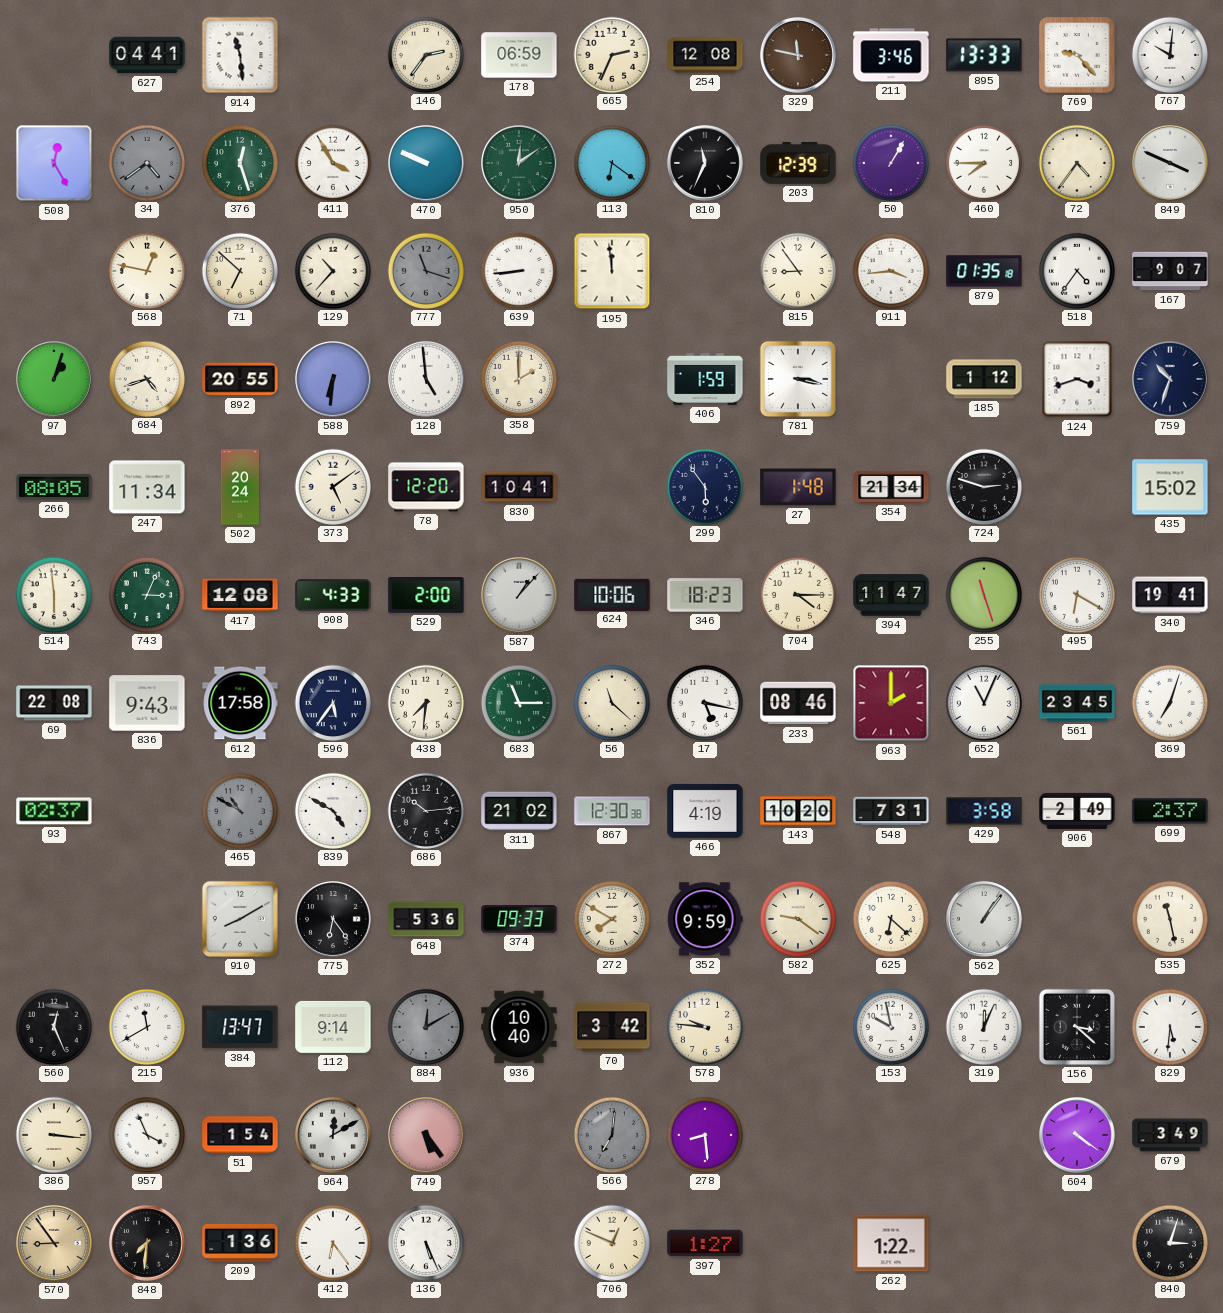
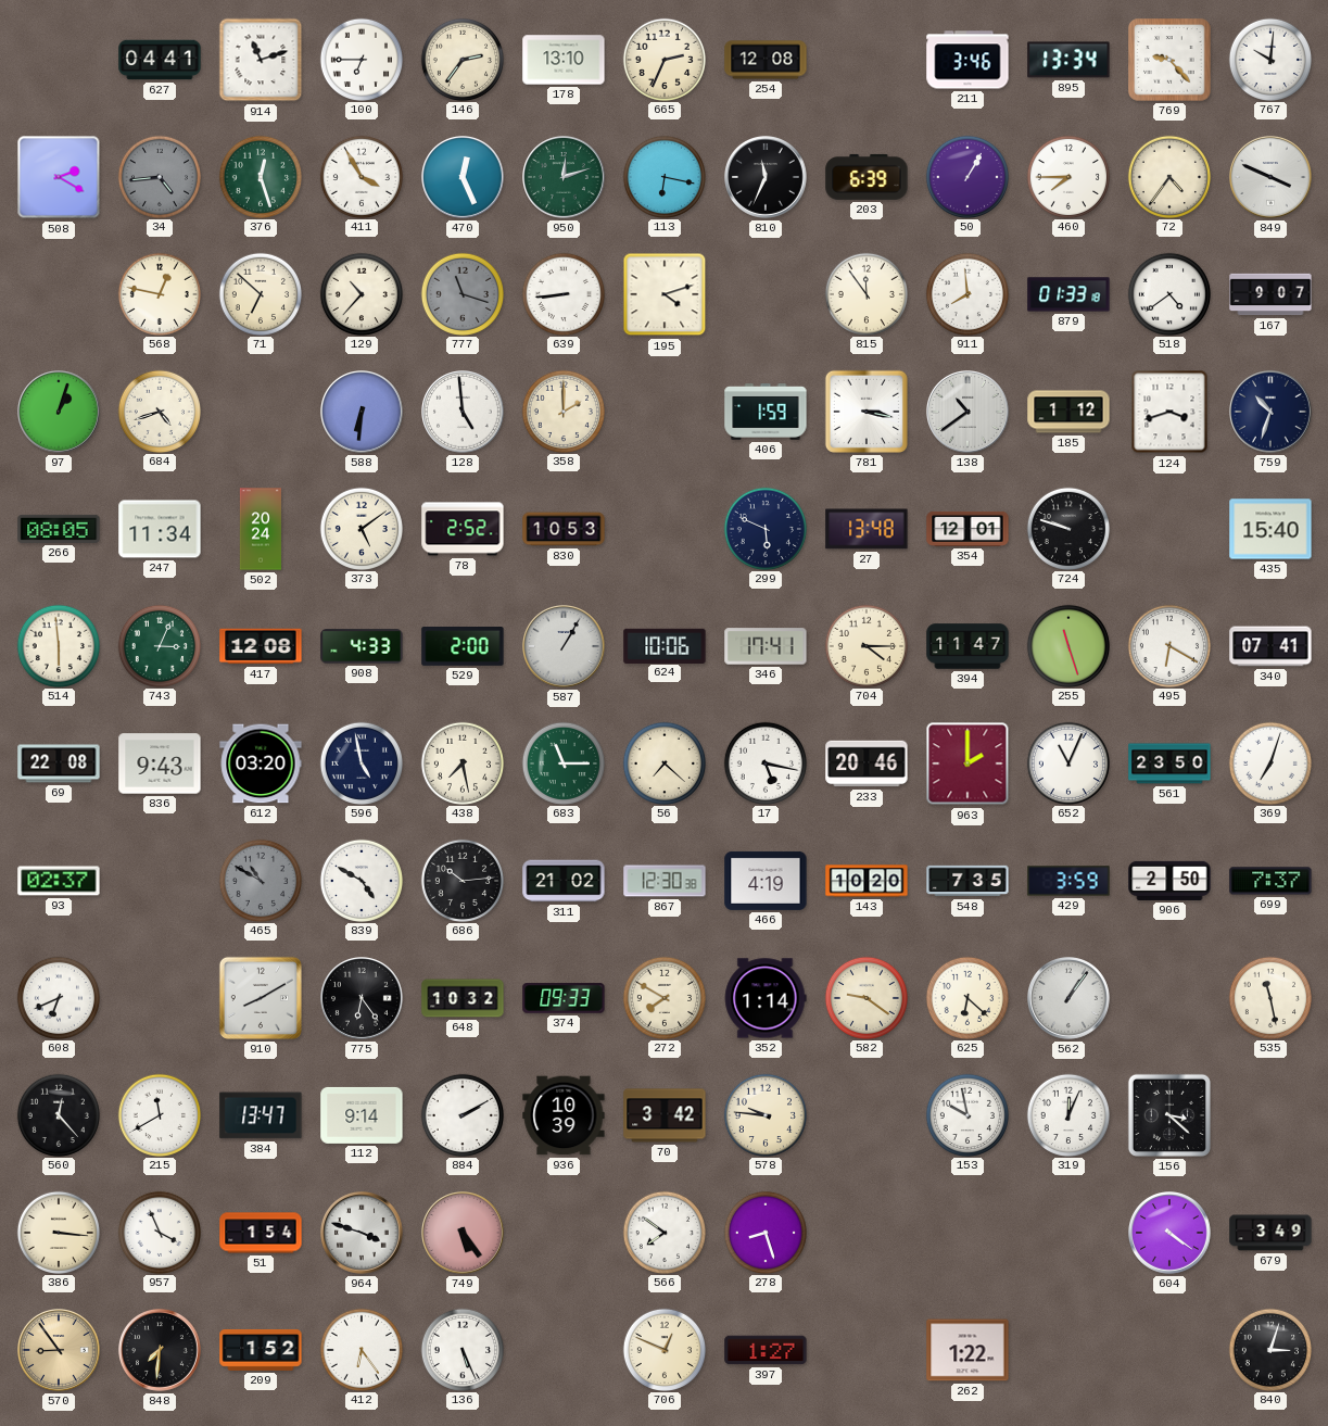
914: 11:29 -> 11:12
100: none -> 6:45
178: 06:59 -> 13:10
329: 11:47 -> none
895: 13:33 -> 13:34
508: 12:25 -> 2:20
34: 4:39 -> 4:44
470: 9:49 -> 12:26
950: 12:09 -> 12:12
113: 6:21 -> 6:17
203: 12:39 -> 6:39
195: 11:59 -> 4:12
815: 8:54 -> 11:54
911: 3:44 -> 7:59
879: 01:35 -> 01:33
518: 4:36 -> 4:39
892: 20:55 -> none
138: none -> 10:39
78: 12:20 -> 2:52
830: 10:41 -> 10:53
299: 5:54 -> 5:49
27: 1:48 -> 13:48
354: 21:34 -> 12:01
724: 2:48 -> 9:48
435: 15:02 -> 15:40
587: 1:07 -> 1:05
346: 18:23 -> 17:41
340: 19:41 -> 07:41
612: 17:58 -> 03:20
596: 5:36 -> 4:58
438: 7:31 -> 7:28
56: 11:22 -> 7:22
233: 08:46 -> 20:46
561: 23:45 -> 23:50
548: 7:31 -> 7:35
429: 3:58 -> 3:59
906: 2:49 -> 2:50
699: 2:37 -> 7:37
608: none -> 6:41
648: 5:36 -> 10:32
352: 9:59 -> 1:14
560: 12:26 -> 12:23
884: 12:10 -> 2:10
884 dial: grey -> white
936: 10:40 -> 10:39
829: 5:31 -> none
964: 12:10 -> 3:48
566: 7:01 -> 7:51
566 dial: grey -> white
278: 8:29 -> 8:27
209: 1:36 -> 1:52
